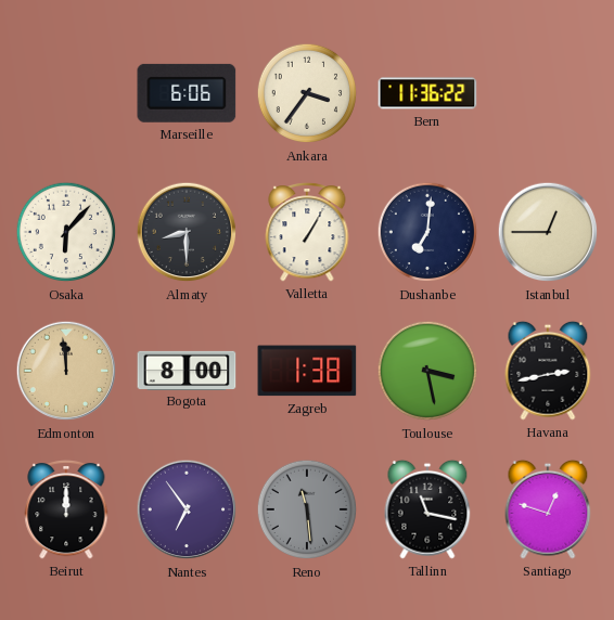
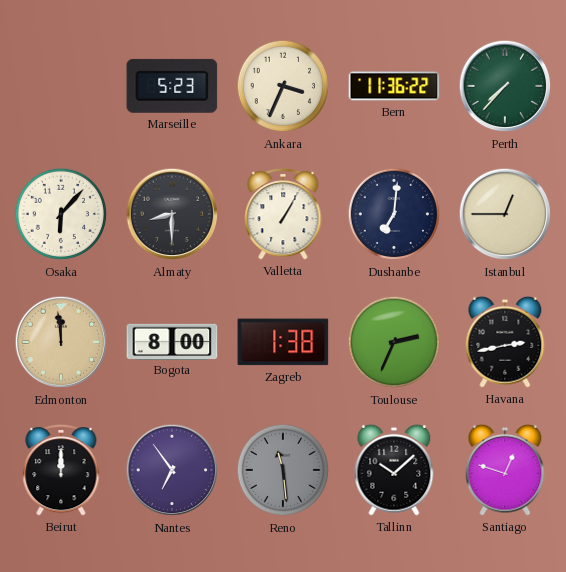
Marseille: 6:06 -> 5:23
Ankara: 3:36 -> 3:34
Perth: none -> 7:37
Toulouse: 3:28 -> 2:34
Tallinn: 11:17 -> 10:08
